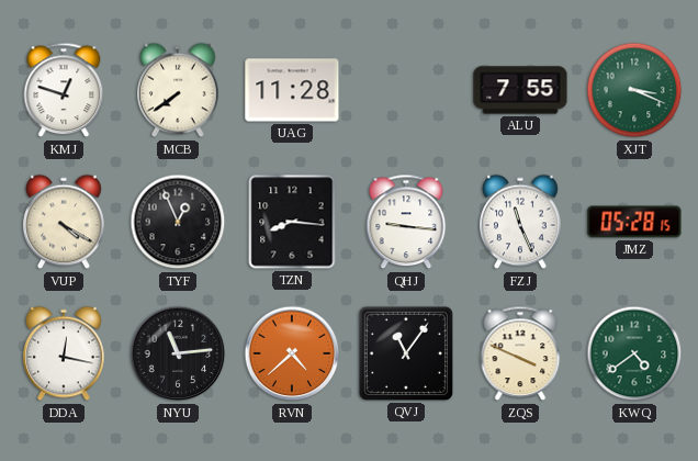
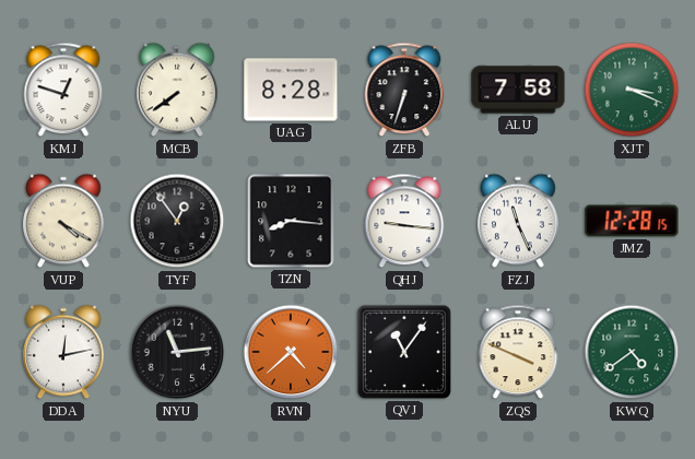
UAG: 11:28 -> 8:28
ZFB: none -> 6:33
ALU: 7:55 -> 7:58
TYF: 12:56 -> 12:54
JMZ: 05:28 -> 12:28
DDA: 12:17 -> 12:13
